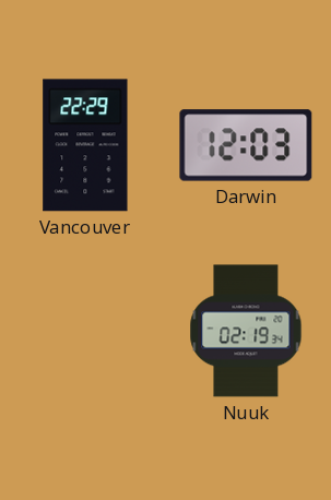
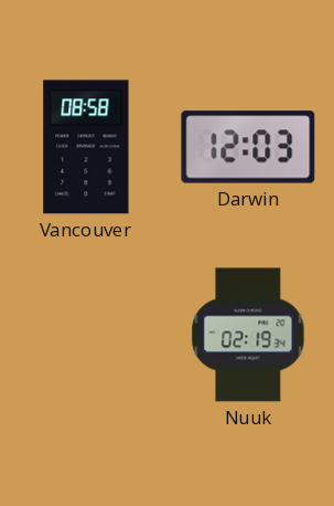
Vancouver: 22:29 -> 08:58
